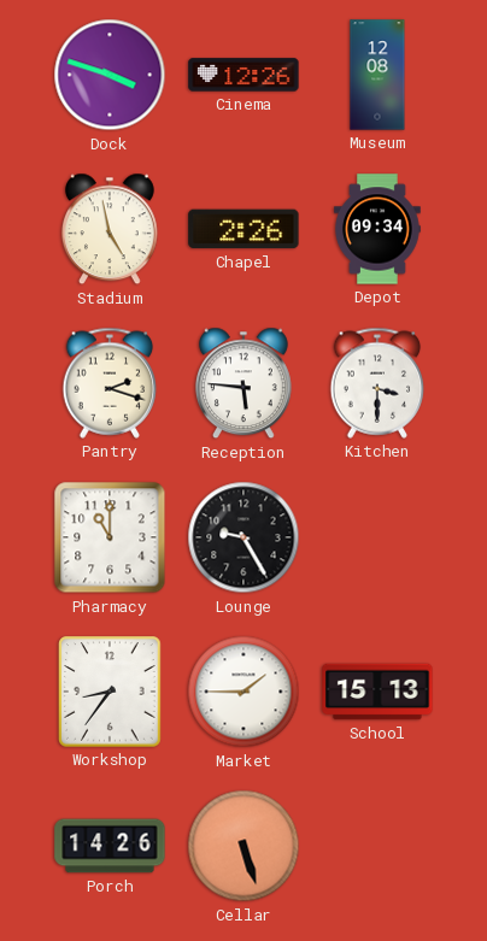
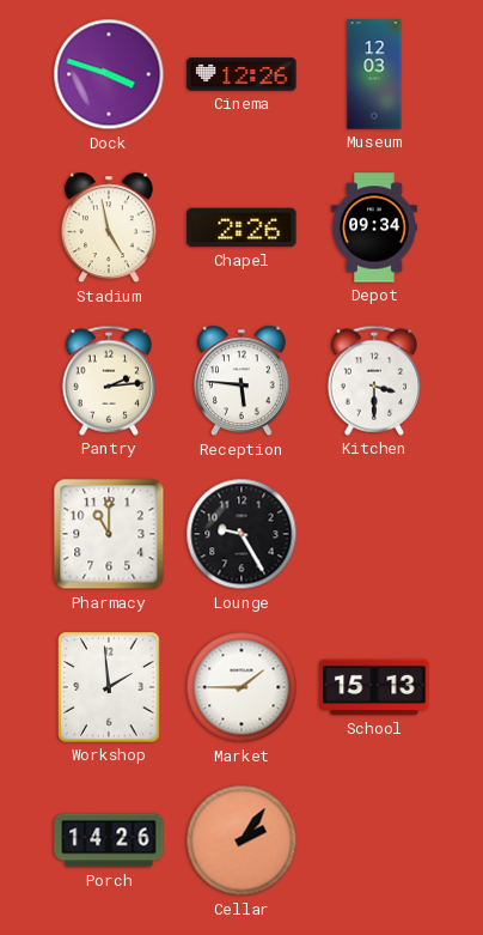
Museum: 12:08 -> 12:03
Pantry: 2:18 -> 2:14
Workshop: 8:36 -> 1:59
Cellar: 5:27 -> 2:06
